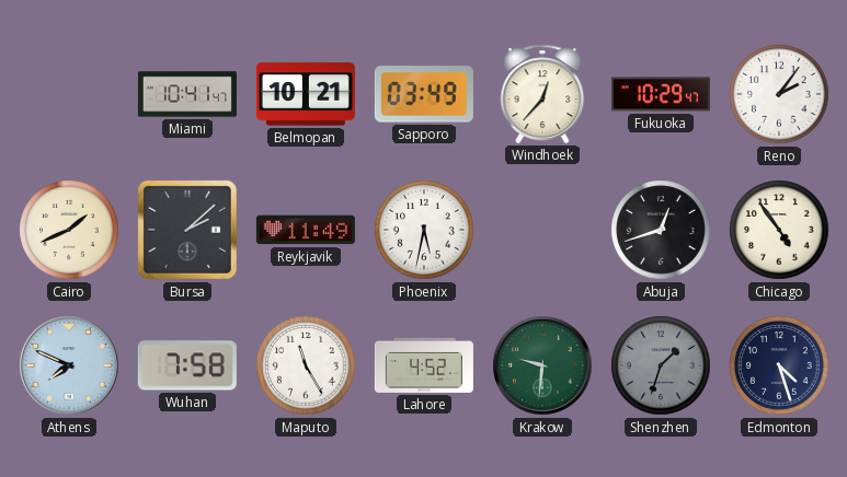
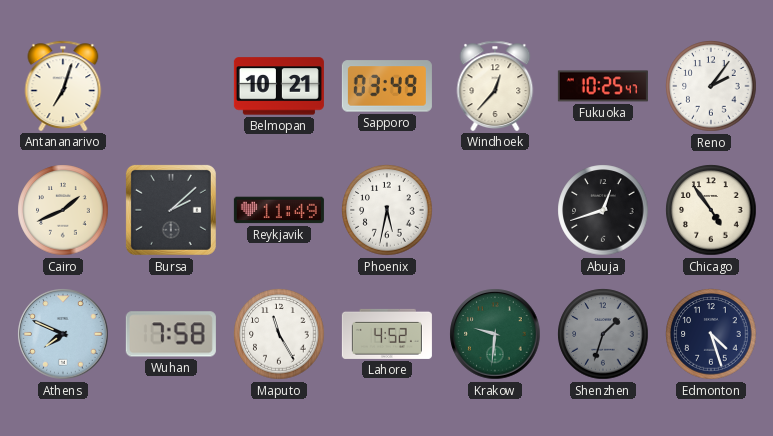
Antananarivo: none -> 7:03
Miami: 10:41 -> none
Fukuoka: 10:29 -> 10:25
